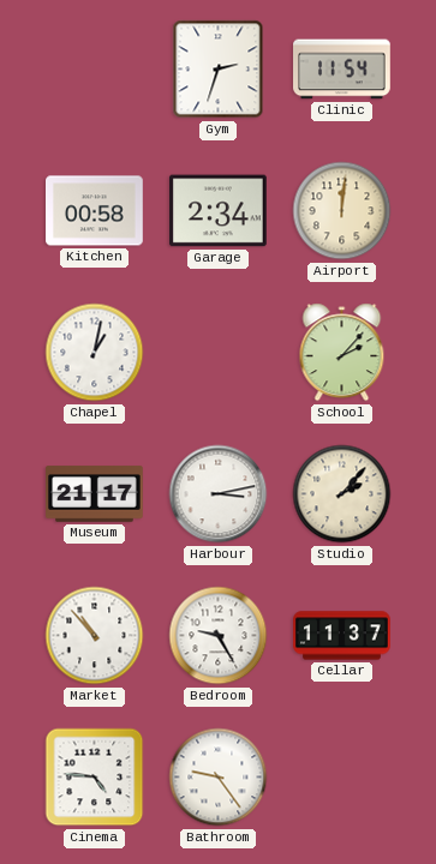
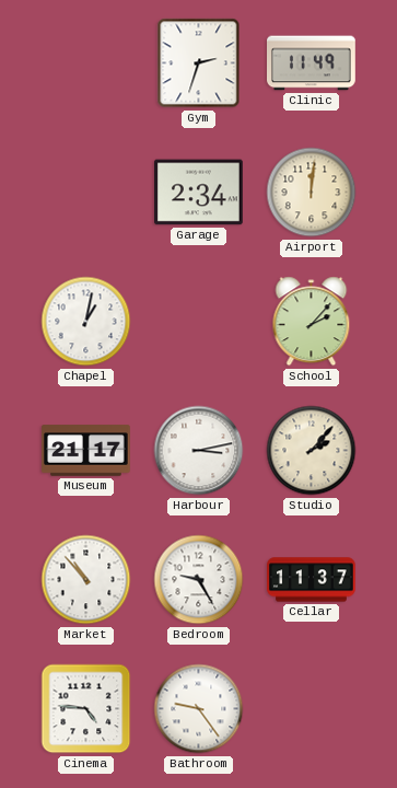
Clinic: 11:54 -> 11:49
Kitchen: 00:58 -> none
